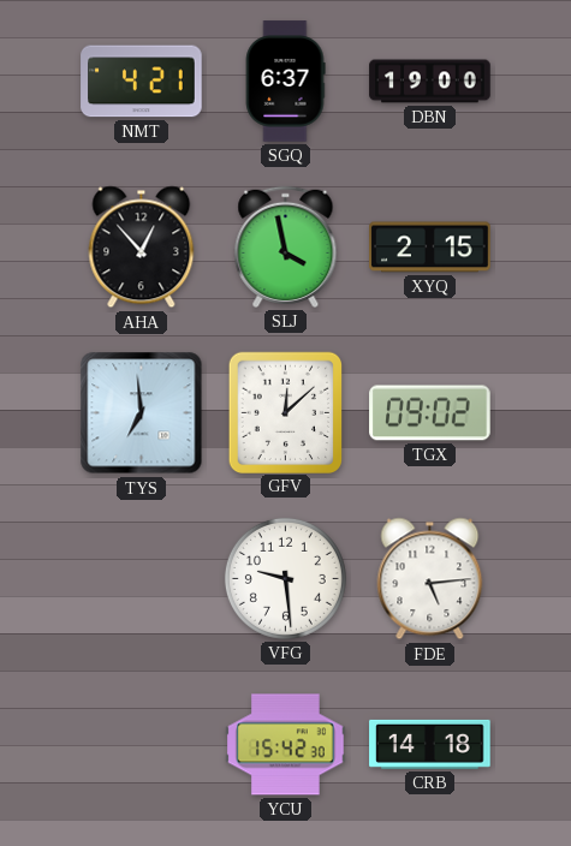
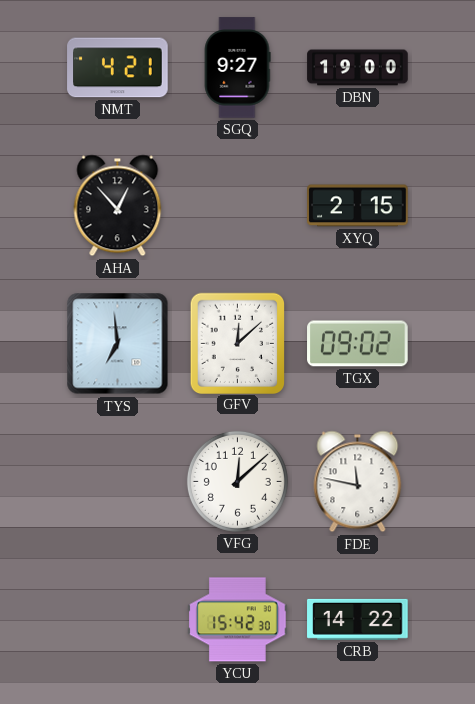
SGQ: 6:37 -> 9:27
SLJ: 3:58 -> none
VFG: 9:29 -> 12:08
FDE: 5:14 -> 11:47
CRB: 14:18 -> 14:22
